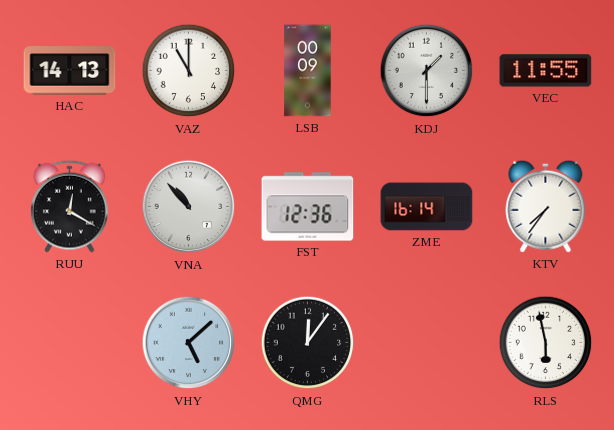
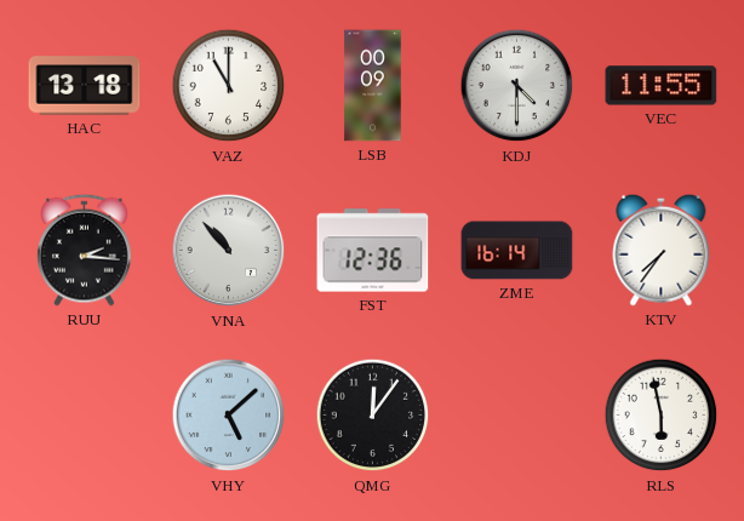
HAC: 14:13 -> 13:18
KDJ: 1:30 -> 4:30
RUU: 12:20 -> 2:16
